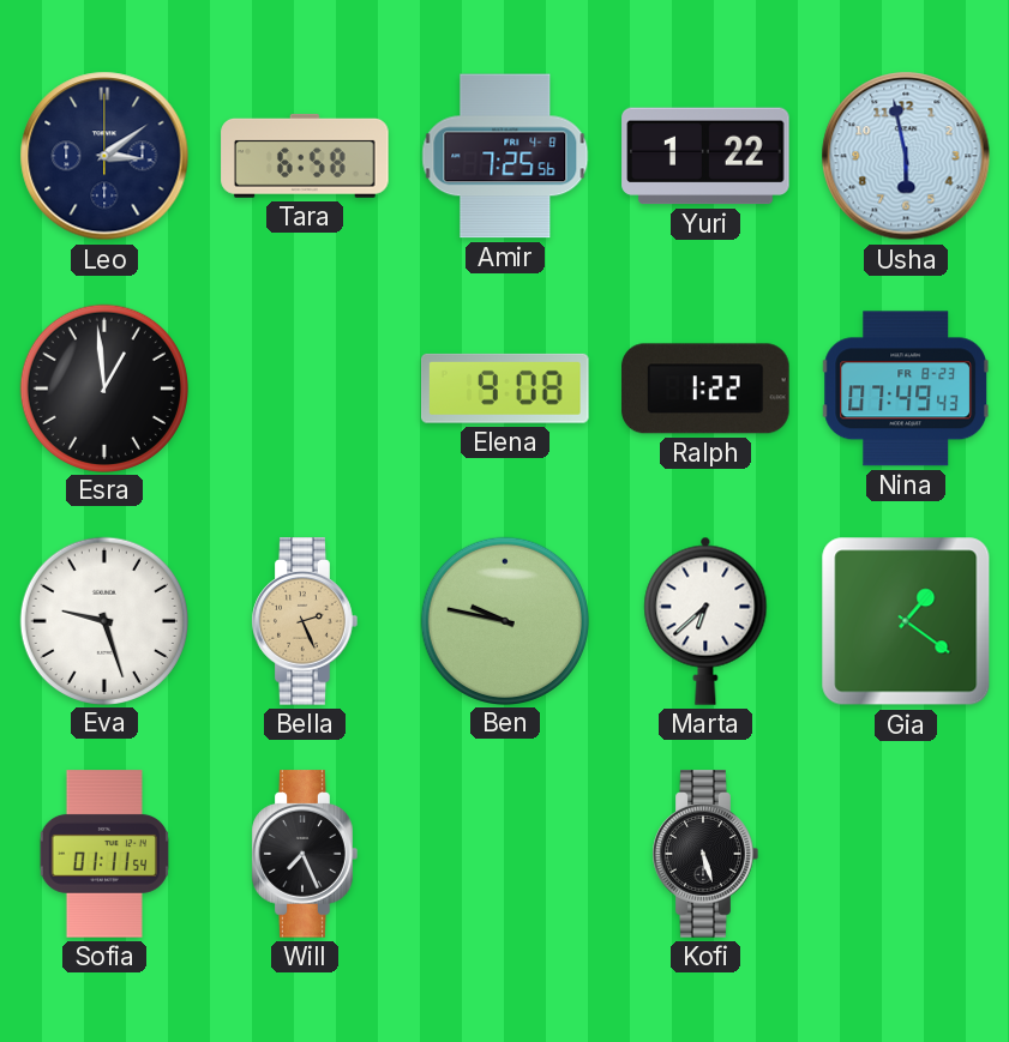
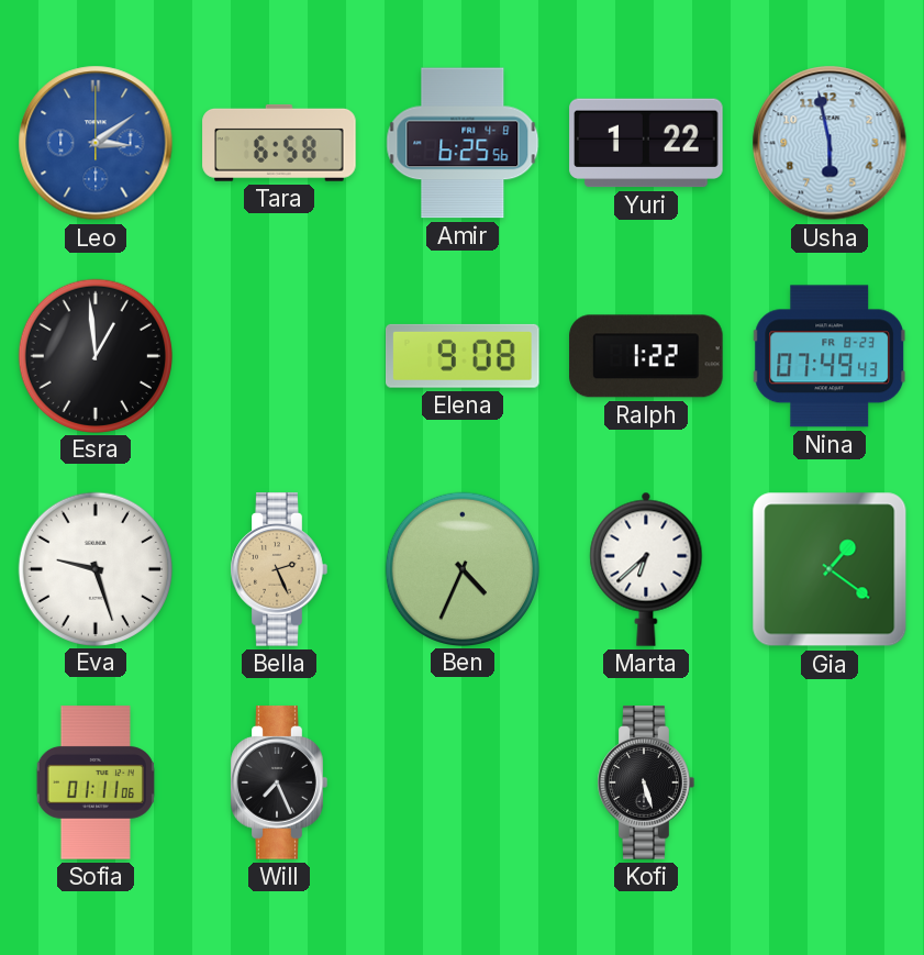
Leo dial: navy -> blue
Amir: 7:25 -> 6:25
Ben: 9:47 -> 4:34
Sofia: 01:11:54 -> 01:11:06
